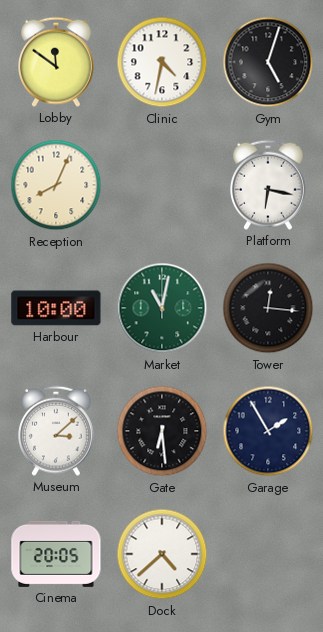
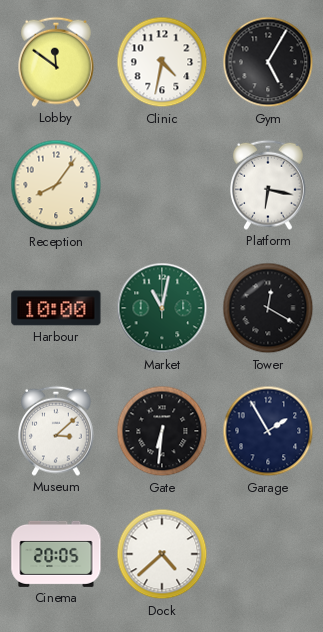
Gym: 5:03 -> 5:05
Reception: 8:04 -> 8:06
Tower: 12:16 -> 12:20
Gate: 6:29 -> 6:31
